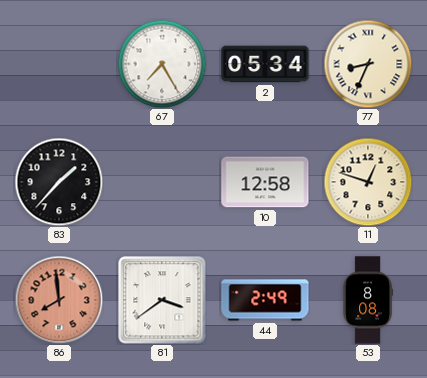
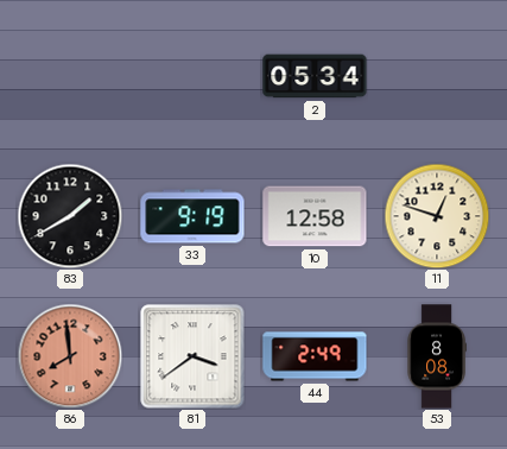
67: 7:25 -> none
77: 8:34 -> none
83: 1:37 -> 1:40
33: none -> 9:19
